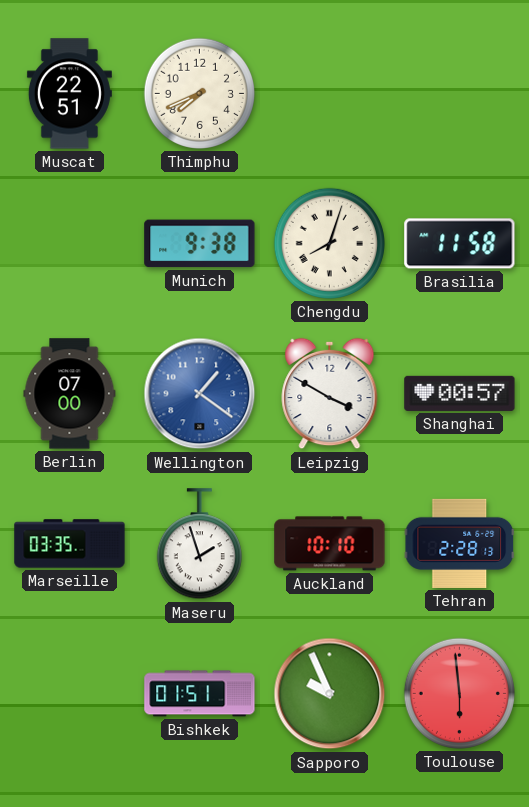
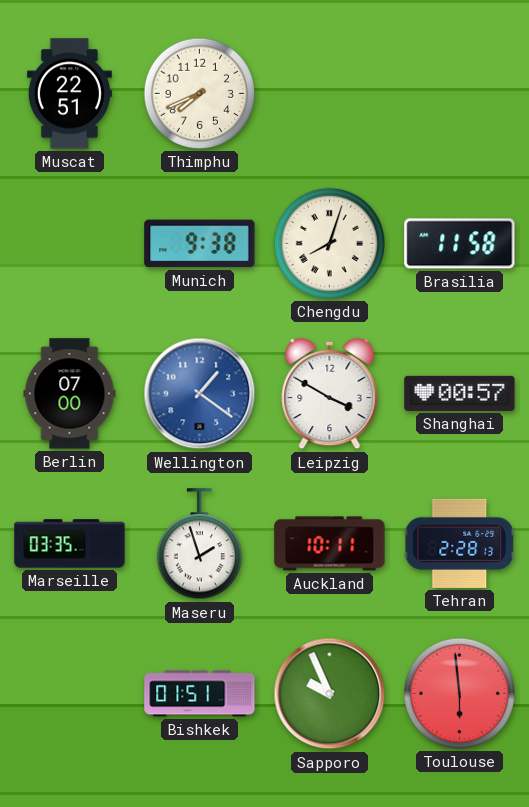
Auckland: 10:10 -> 10:11
